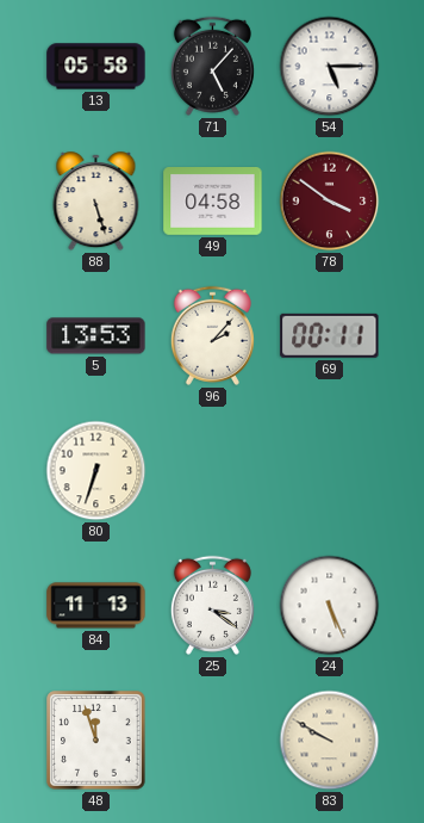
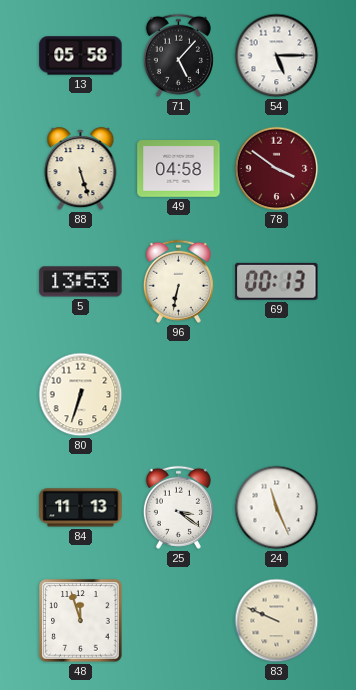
96: 2:07 -> 6:32
69: 00:11 -> 00:13
24: 5:26 -> 11:26
83: 9:50 -> 9:49
